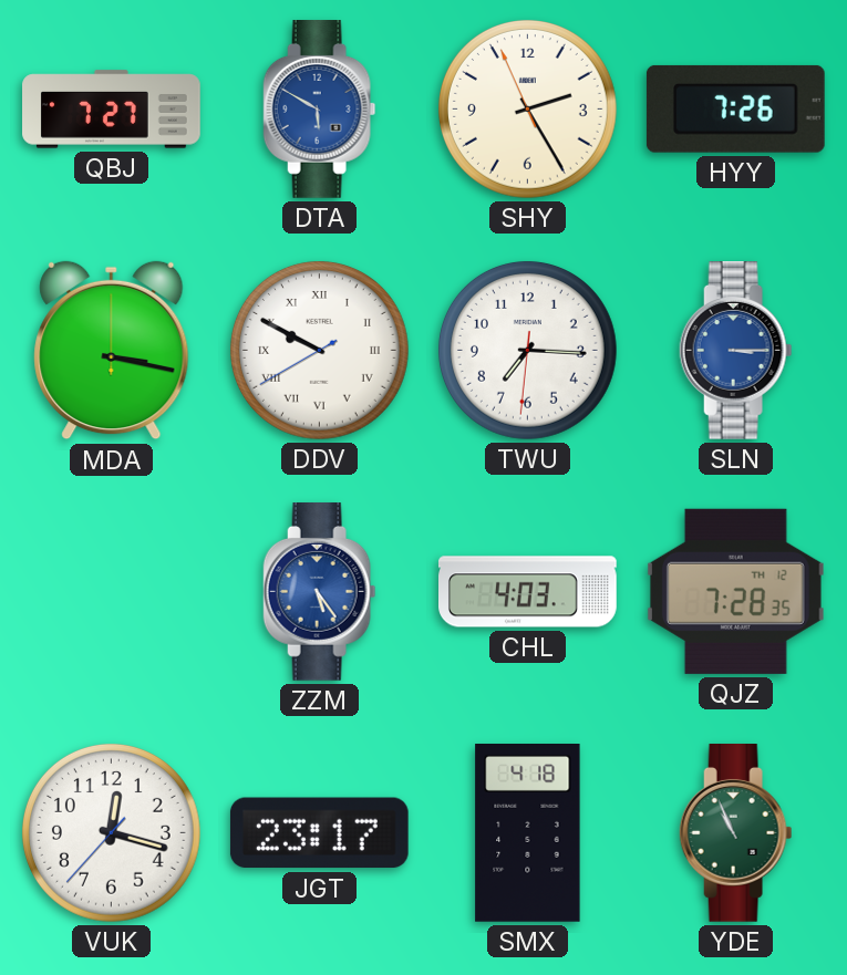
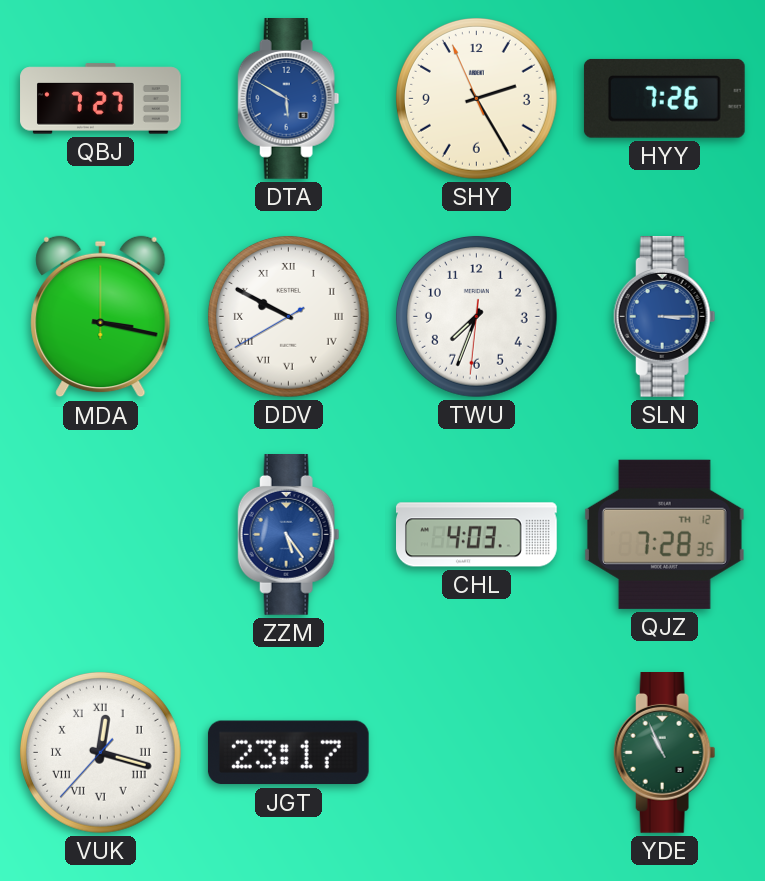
TWU: 7:15 -> 7:33
VUK numerals: Arabic -> Roman
SMX: 4:18 -> none
